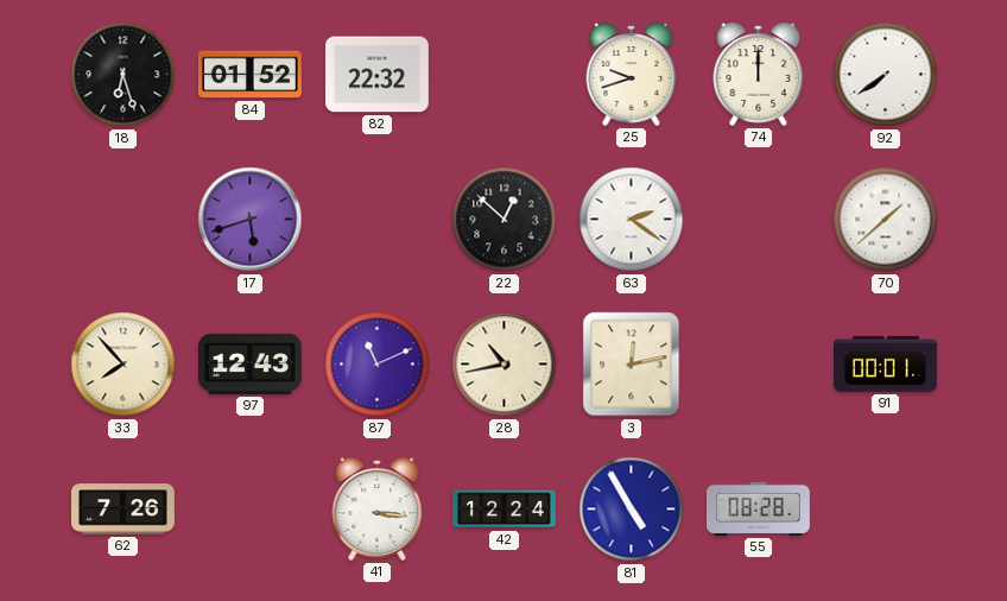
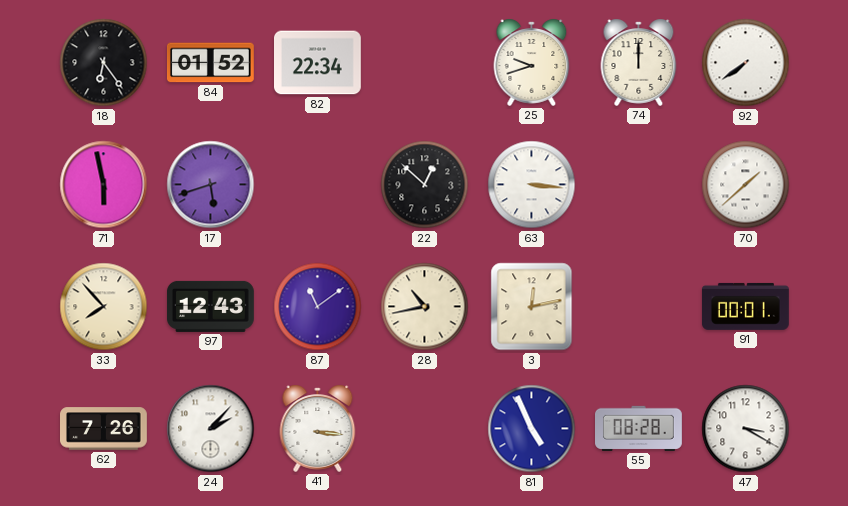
18: 6:27 -> 6:24
82: 22:32 -> 22:34
71: none -> 5:58
63: 2:21 -> 3:16
87: 11:11 -> 11:09
24: none -> 2:07
42: 12:24 -> none
81: 4:55 -> 4:56
47: none -> 3:20
